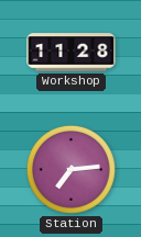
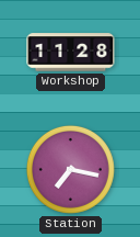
Station: 7:14 -> 7:17
